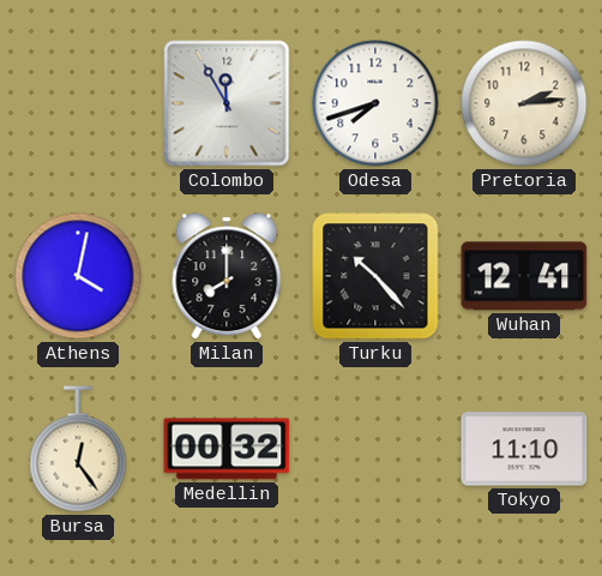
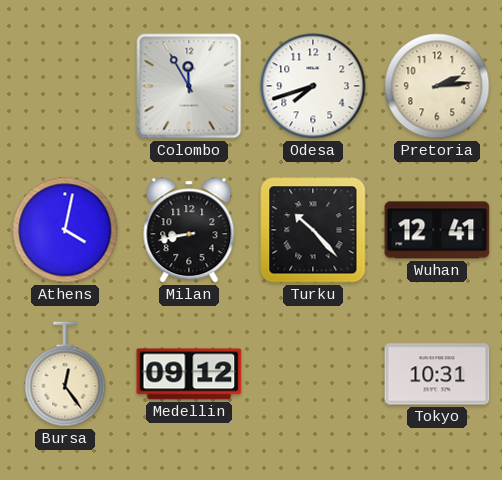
Milan: 8:00 -> 8:43
Medellin: 00:32 -> 09:12
Tokyo: 11:10 -> 10:31
